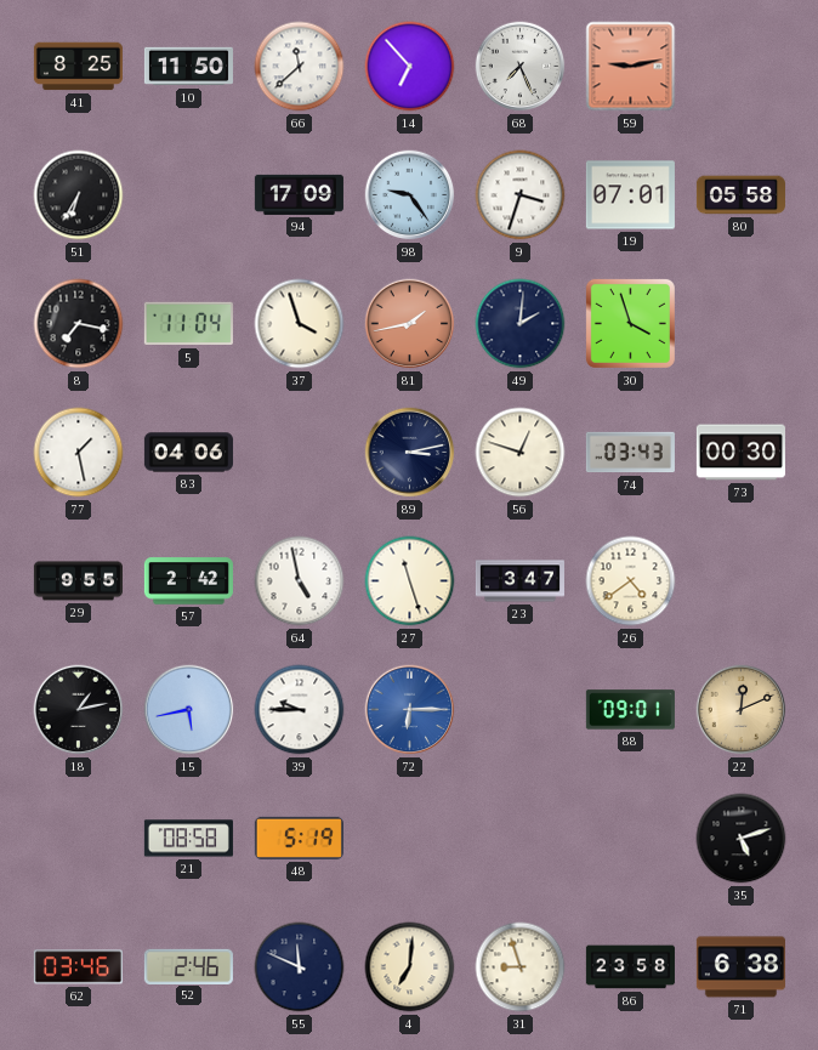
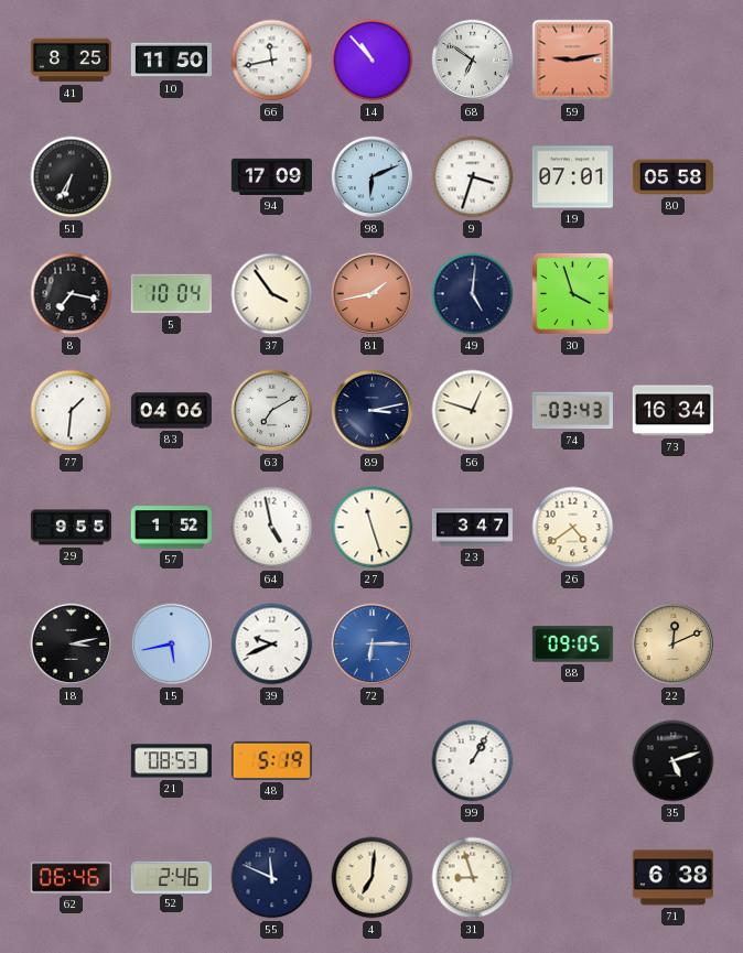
66: 11:38 -> 11:43
14: 6:53 -> 10:53
68: 7:26 -> 6:51
98: 9:24 -> 6:11
5: 11:04 -> 10:04
37: 3:57 -> 3:54
49: 2:01 -> 5:01
77: 1:28 -> 1:31
63: none -> 7:10
73: 00:30 -> 16:34
57: 2:42 -> 1:52
18: 1:13 -> 3:13
39: 9:45 -> 9:41
88: 09:01 -> 09:05
21: 08:58 -> 08:53
99: none -> 1:05
62: 03:46 -> 06:46
86: 23:58 -> none
